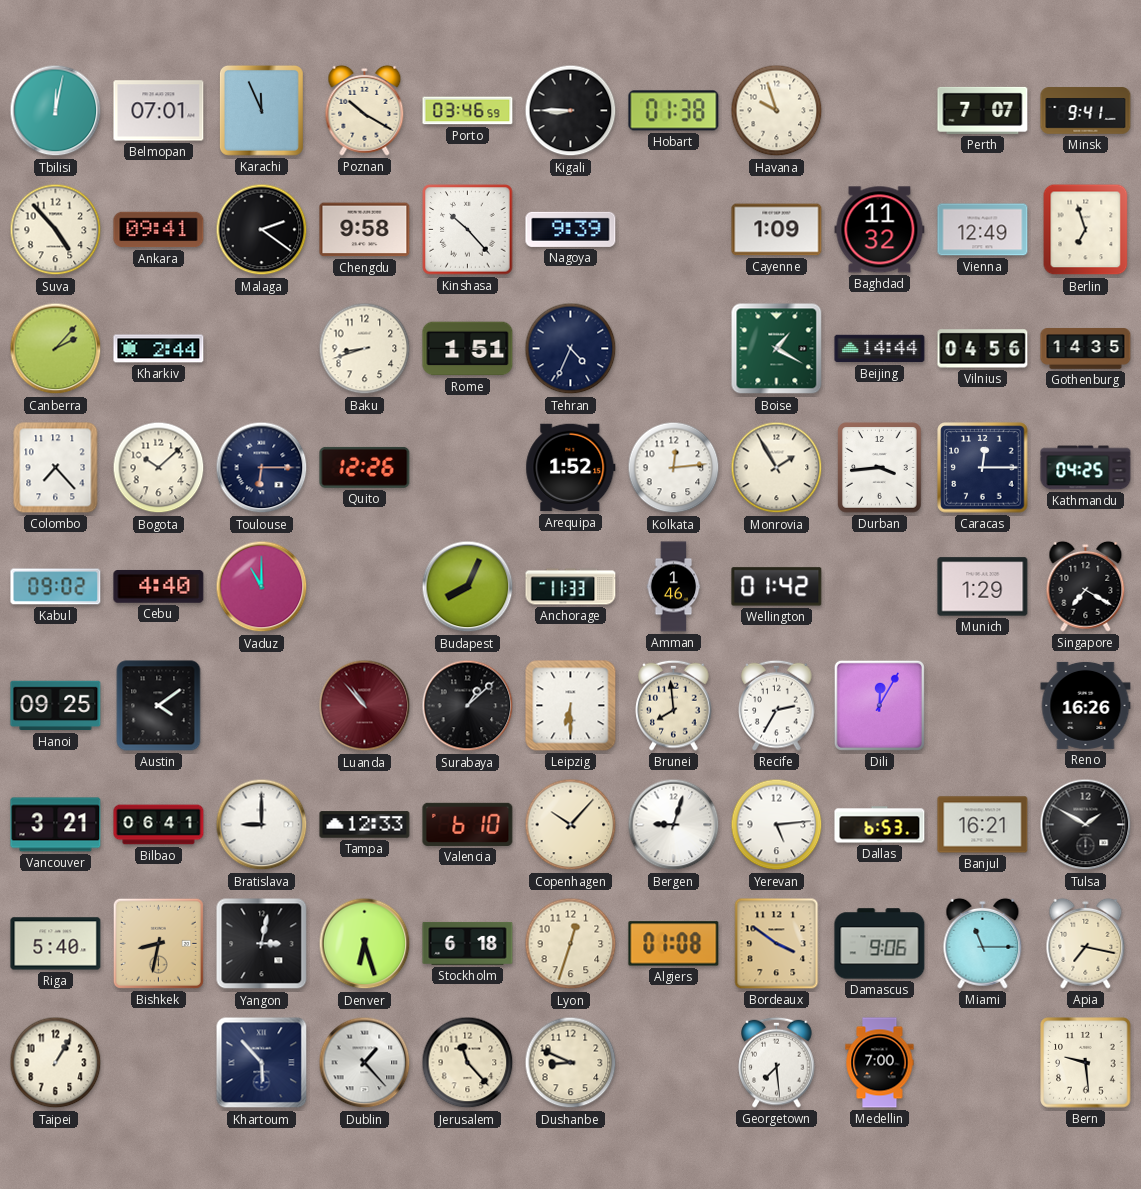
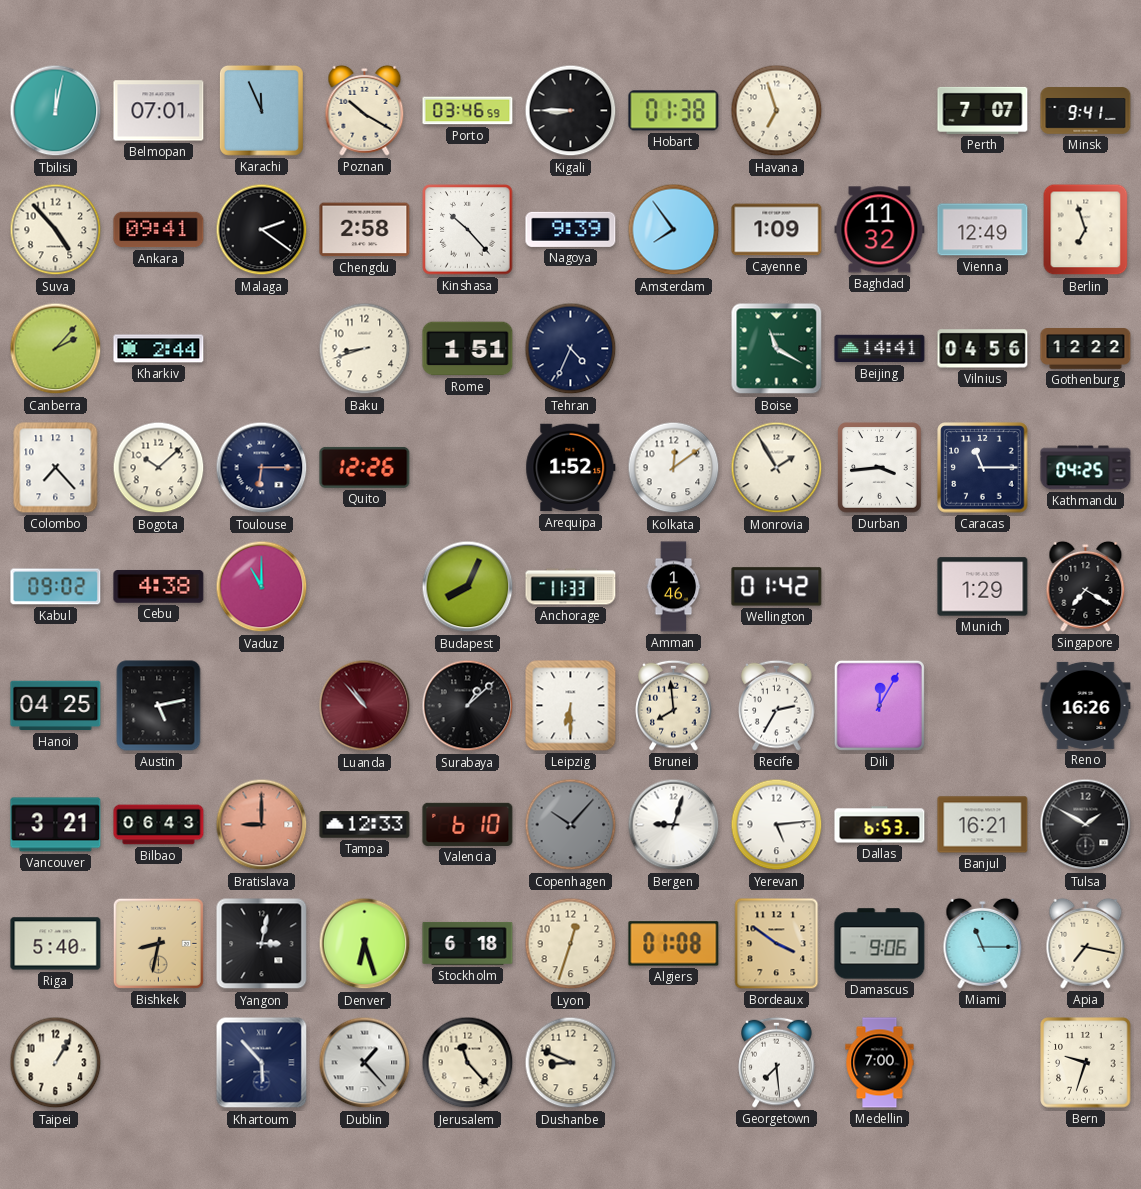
Havana: 9:57 -> 6:57
Chengdu: 9:58 -> 2:58
Amsterdam: none -> 7:54
Boise: 1:20 -> 11:20
Beijing: 14:44 -> 14:41
Gothenburg: 14:35 -> 12:22
Kolkata: 12:14 -> 12:09
Caracas: 12:15 -> 11:15
Cebu: 4:40 -> 4:38
Hanoi: 09:25 -> 04:25
Austin: 4:09 -> 5:13
Bilbao: 06:41 -> 06:43
Bratislava dial: white -> salmon
Copenhagen dial: cream -> grey
Bern: 9:29 -> 9:33
